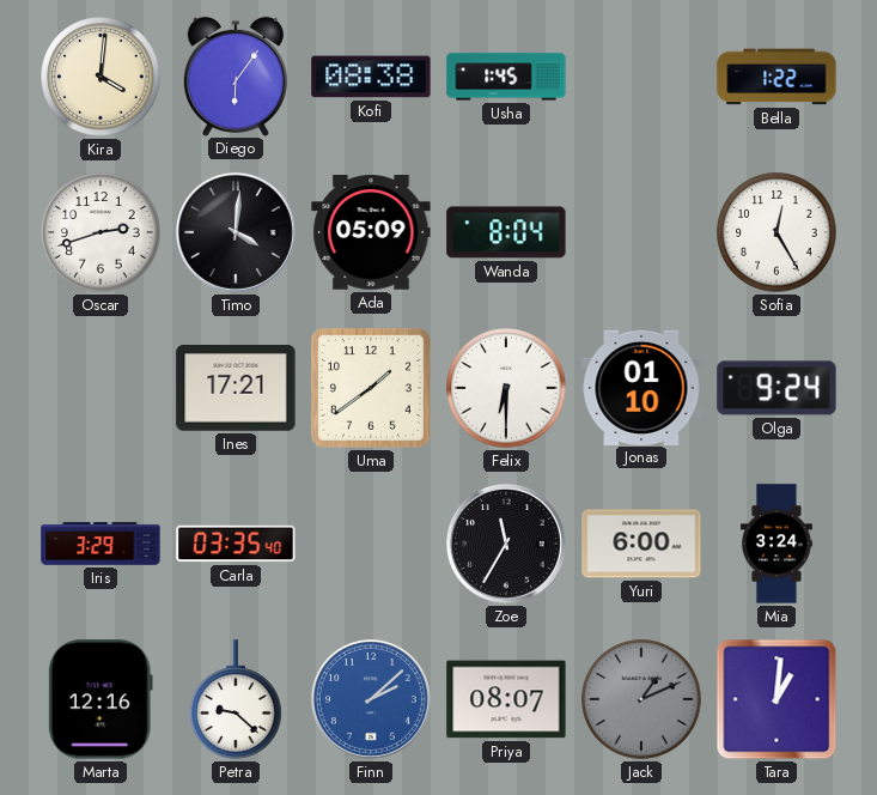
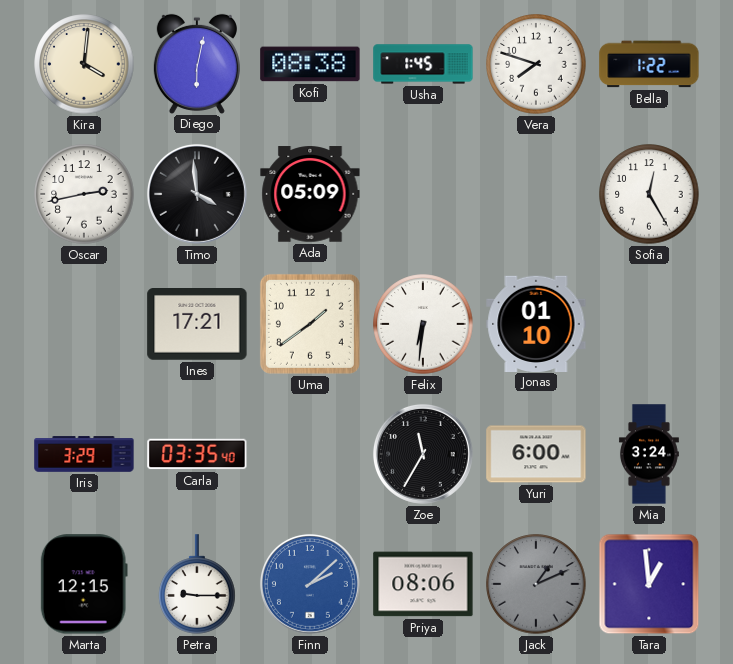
Diego: 6:06 -> 6:02
Vera: none -> 7:48
Oscar: 2:42 -> 2:43
Timo: 4:01 -> 3:59
Wanda: 8:04 -> none
Felix: 6:30 -> 6:31
Olga: 9:24 -> none
Marta: 12:16 -> 12:15
Petra: 9:22 -> 9:15
Priya: 08:07 -> 08:06
Tara: 1:01 -> 12:59
